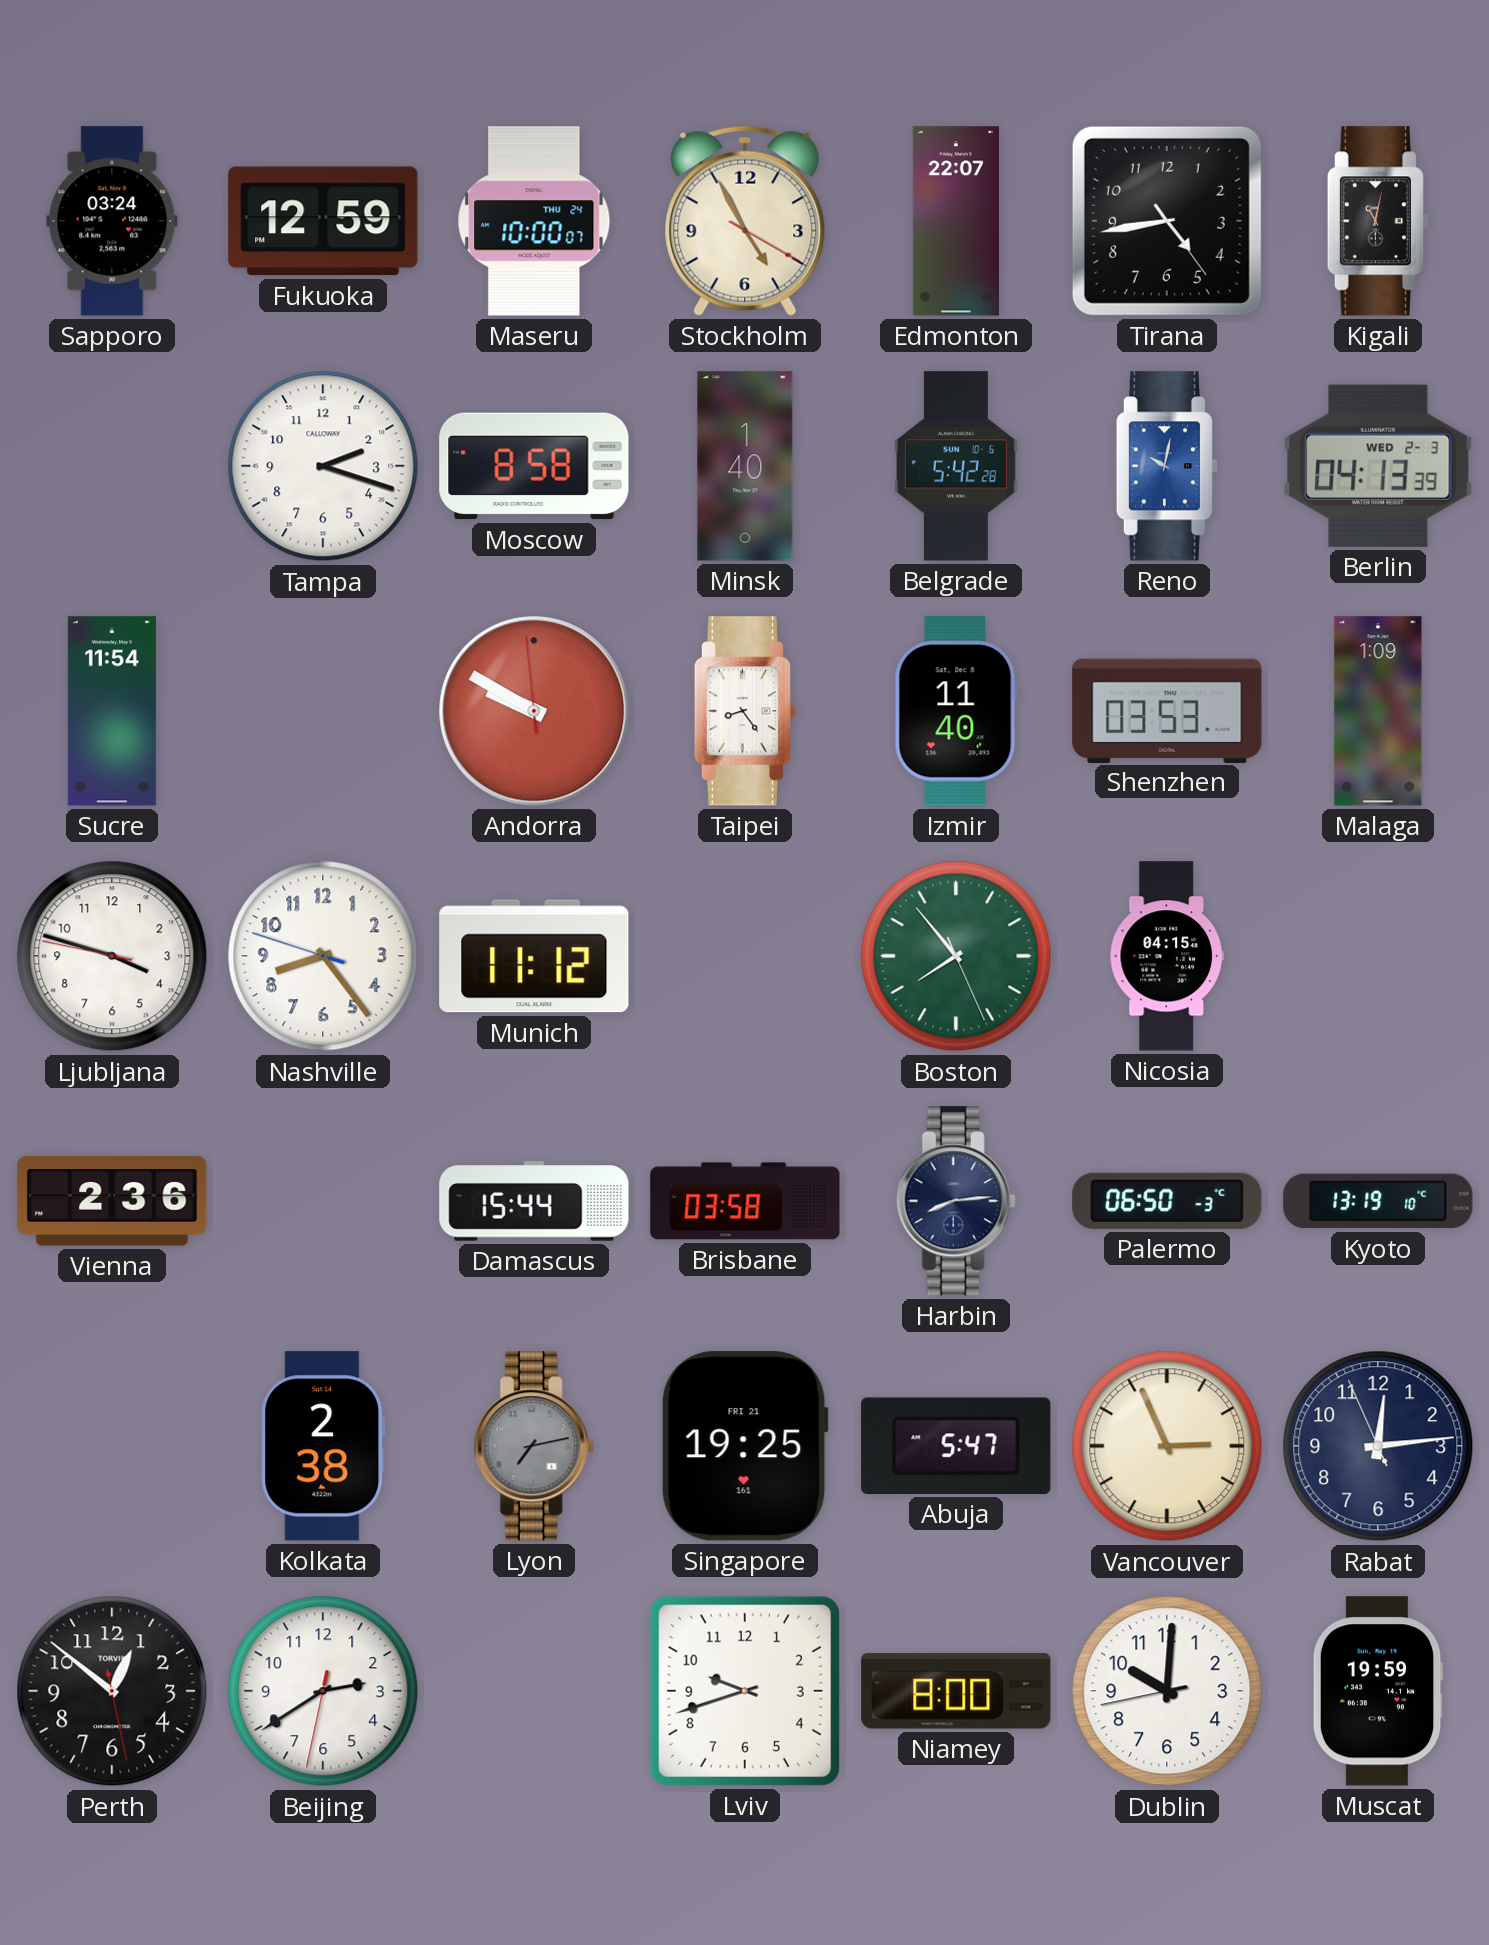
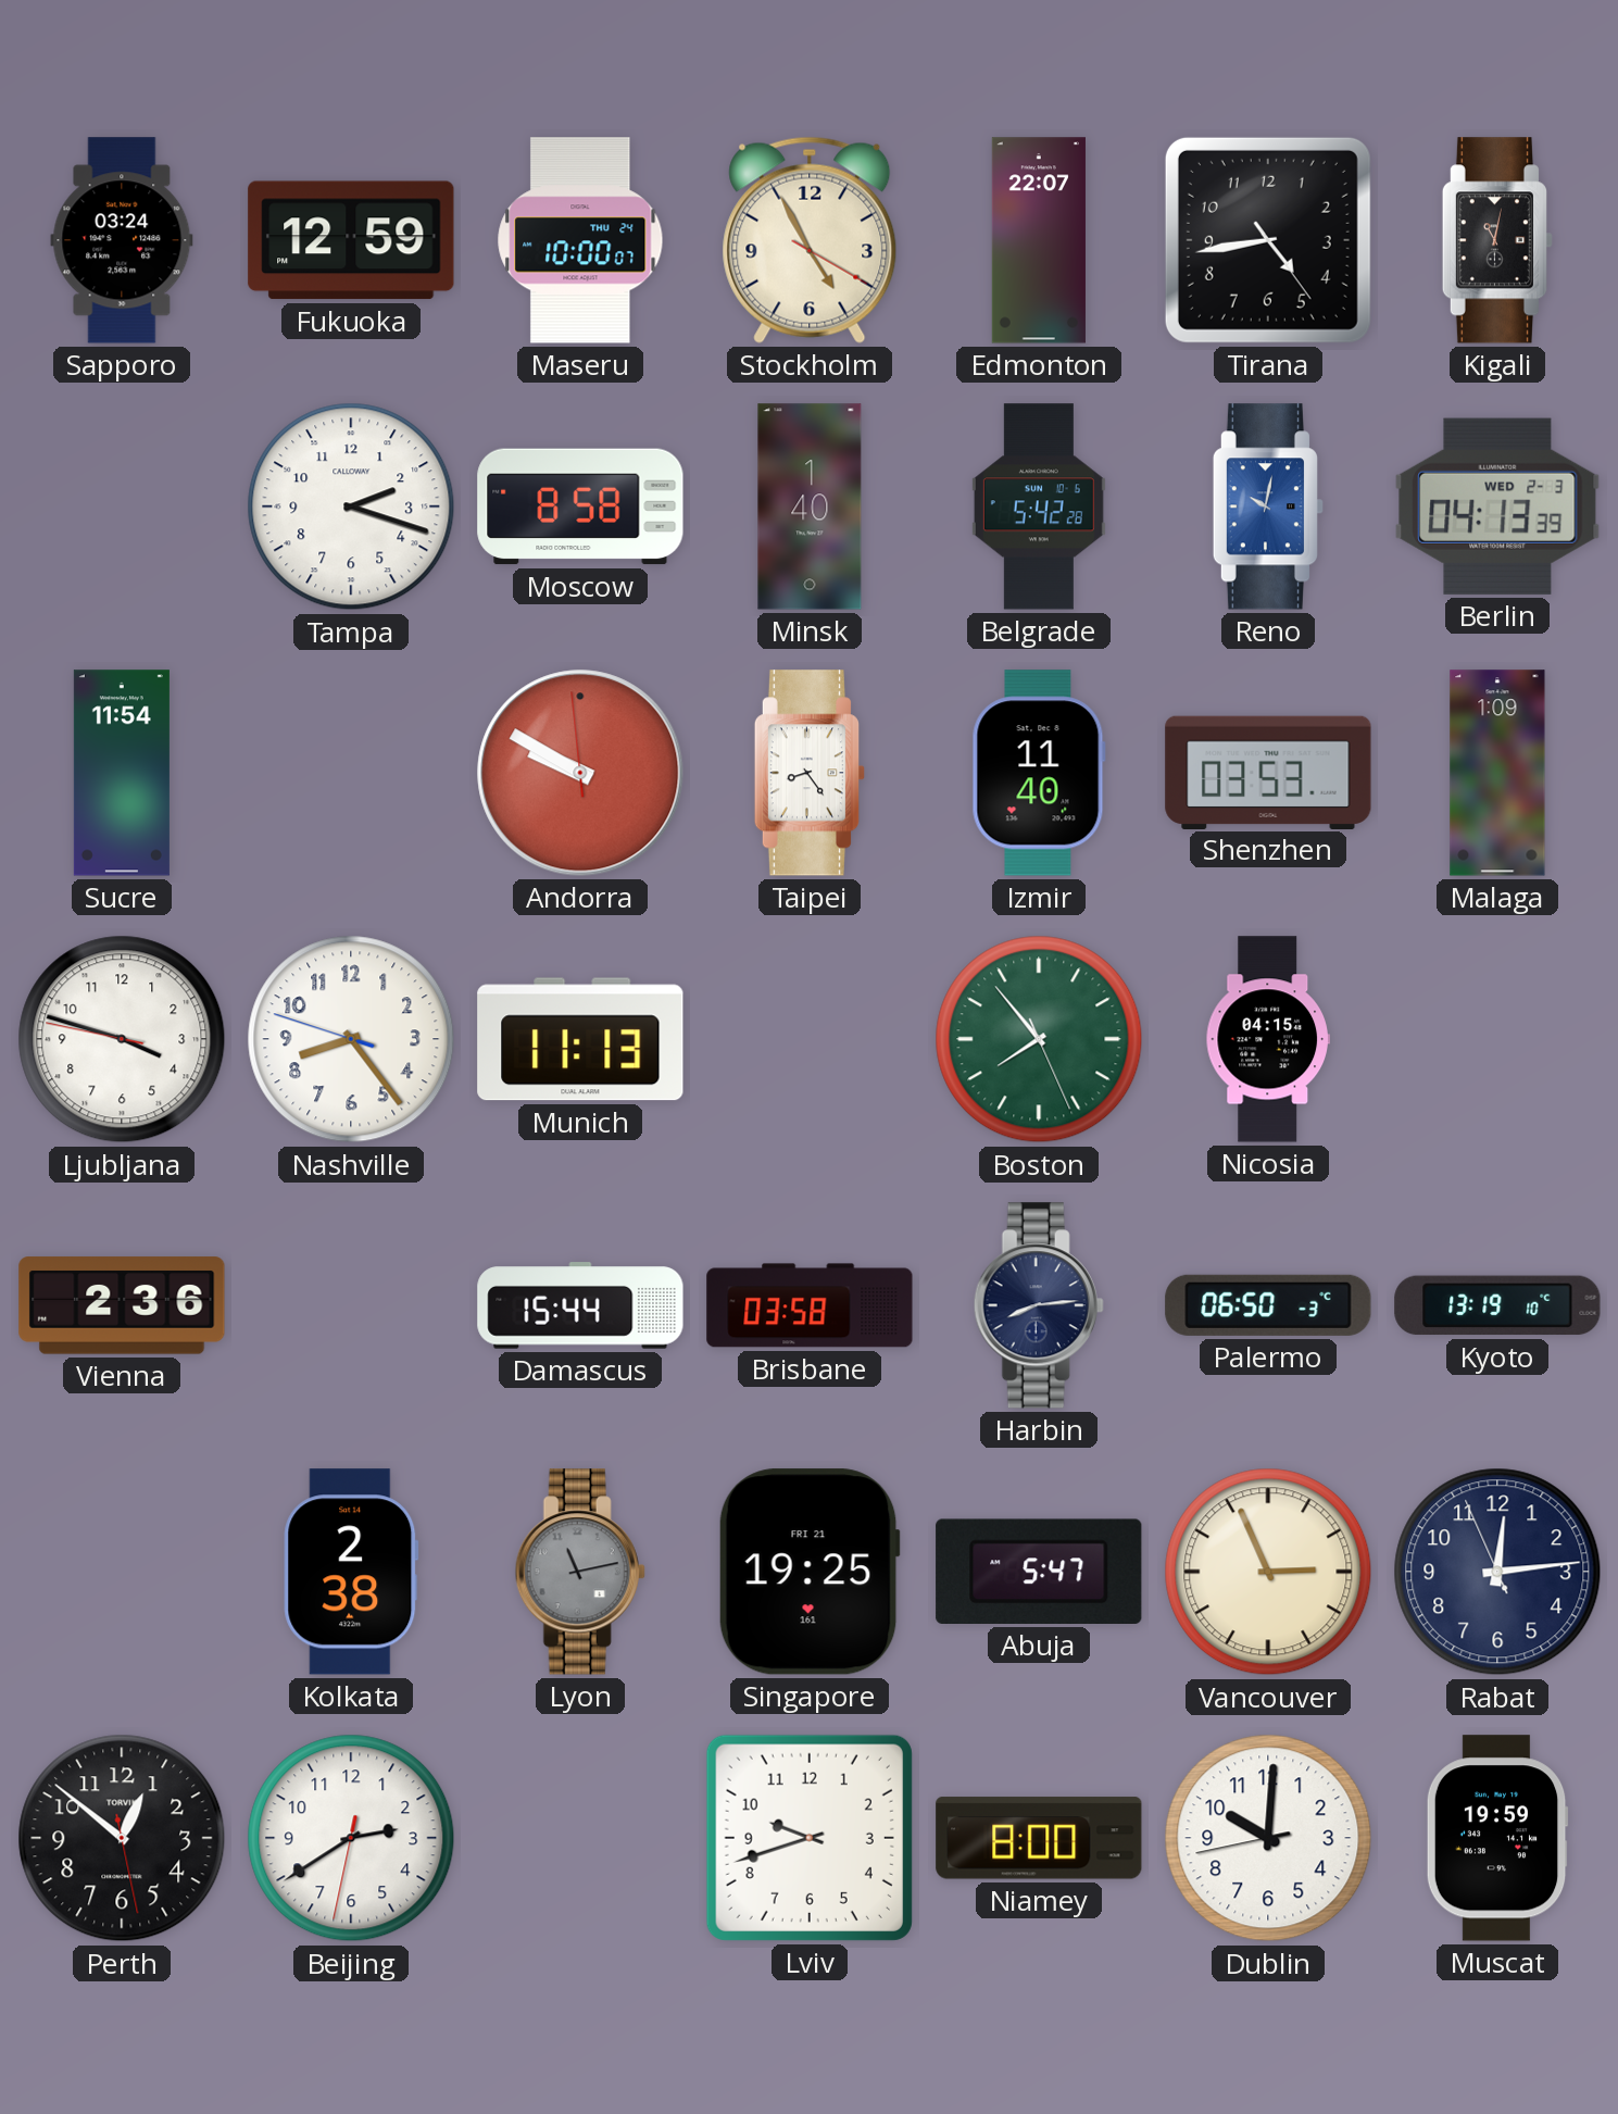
Munich: 11:12 -> 11:13
Lyon: 7:13 -> 11:13
